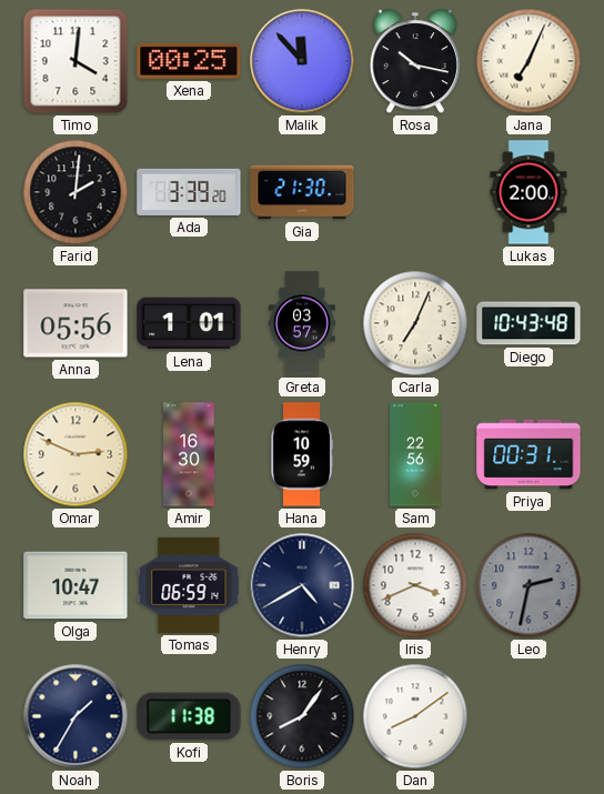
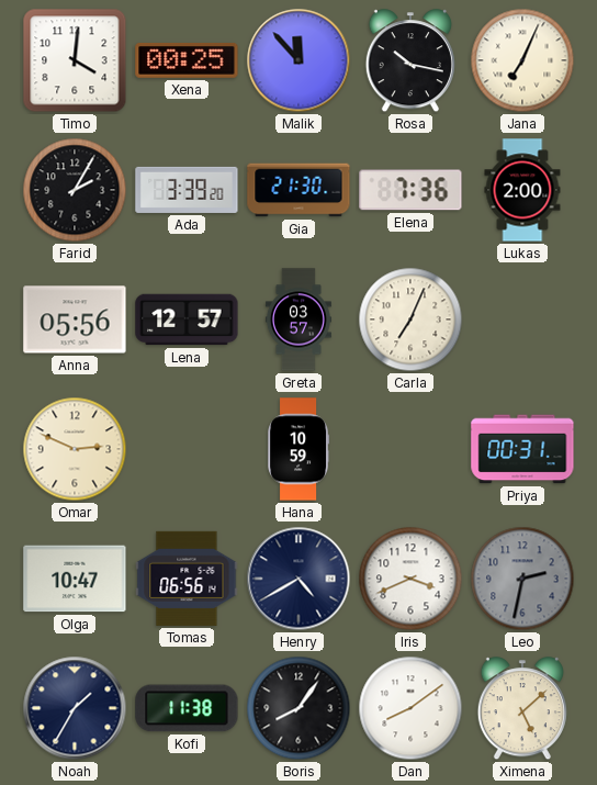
Farid: 2:01 -> 2:05
Elena: none -> 7:36
Lena: 1:01 -> 12:57
Diego: 10:43 -> none
Amir: 16:30 -> none
Sam: 22:56 -> none
Tomas: 06:59 -> 06:56
Ximena: none -> 5:08
